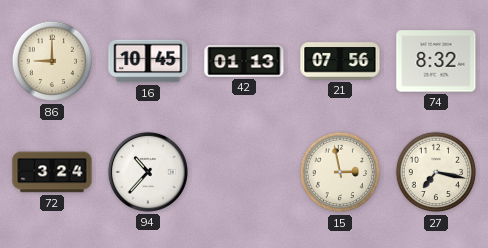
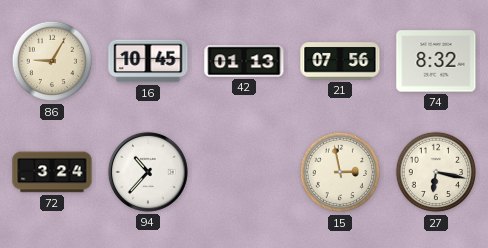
86: 9:00 -> 9:05
27: 7:17 -> 6:17
